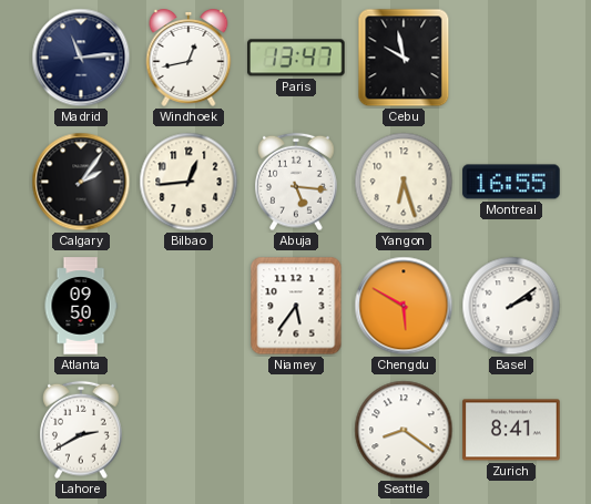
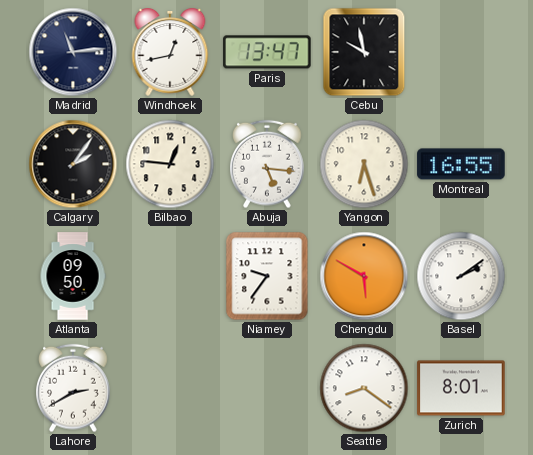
Bilbao: 12:44 -> 12:46
Niamey: 5:36 -> 9:36
Zurich: 8:41 -> 8:01
